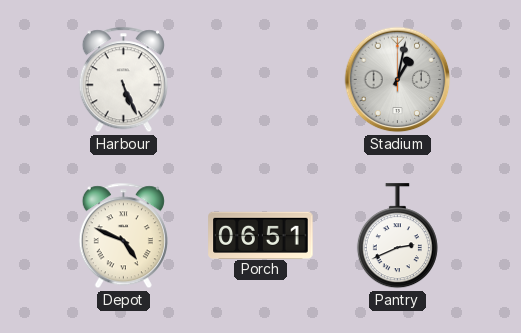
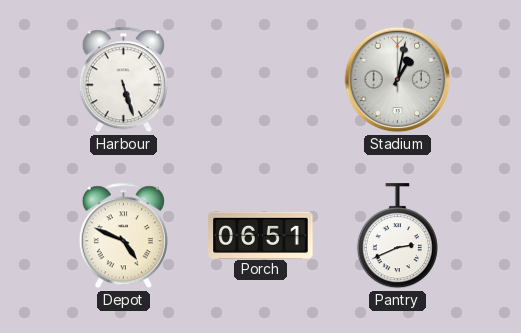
Harbour: 5:26 -> 5:27
